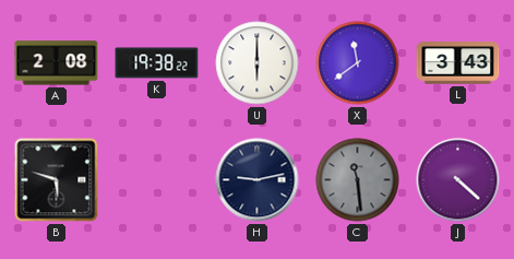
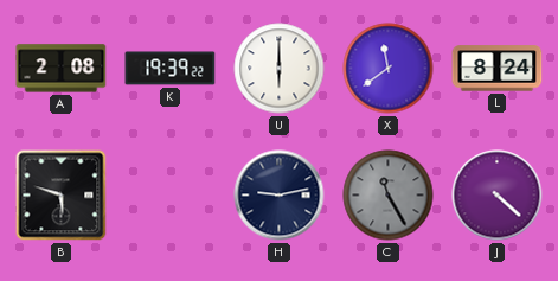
K: 19:38 -> 19:39
L: 3:43 -> 8:24
C: 11:29 -> 11:25
